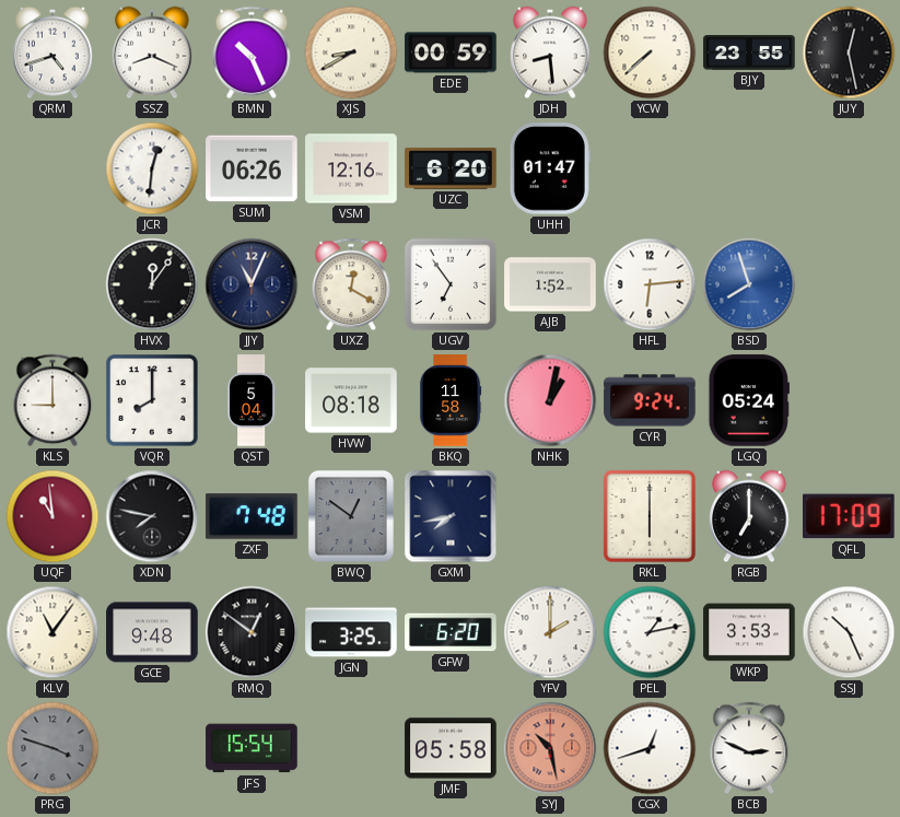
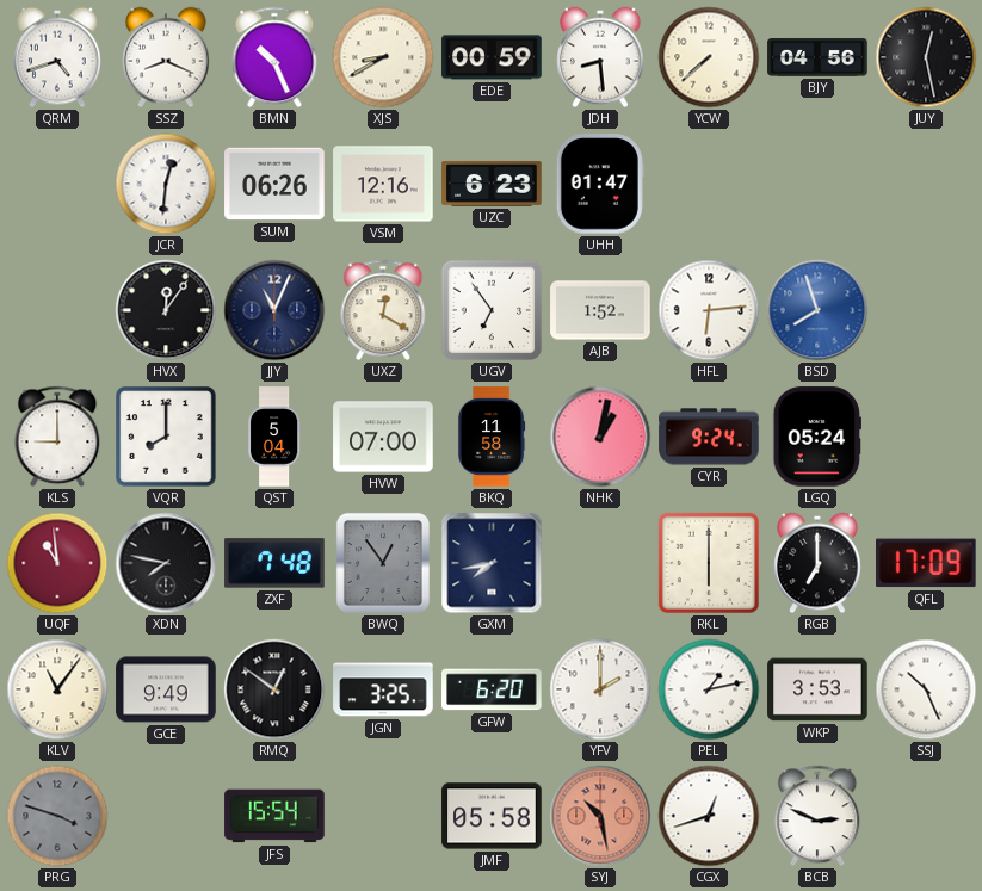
BJY: 23:55 -> 04:56
UZC: 6:20 -> 6:23
HVW: 08:18 -> 07:00
BWQ: 12:51 -> 12:54
GCE: 9:48 -> 9:49
